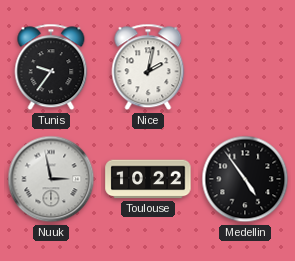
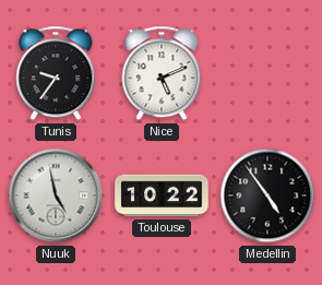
Nice: 2:02 -> 5:11
Nuuk: 2:58 -> 4:58
